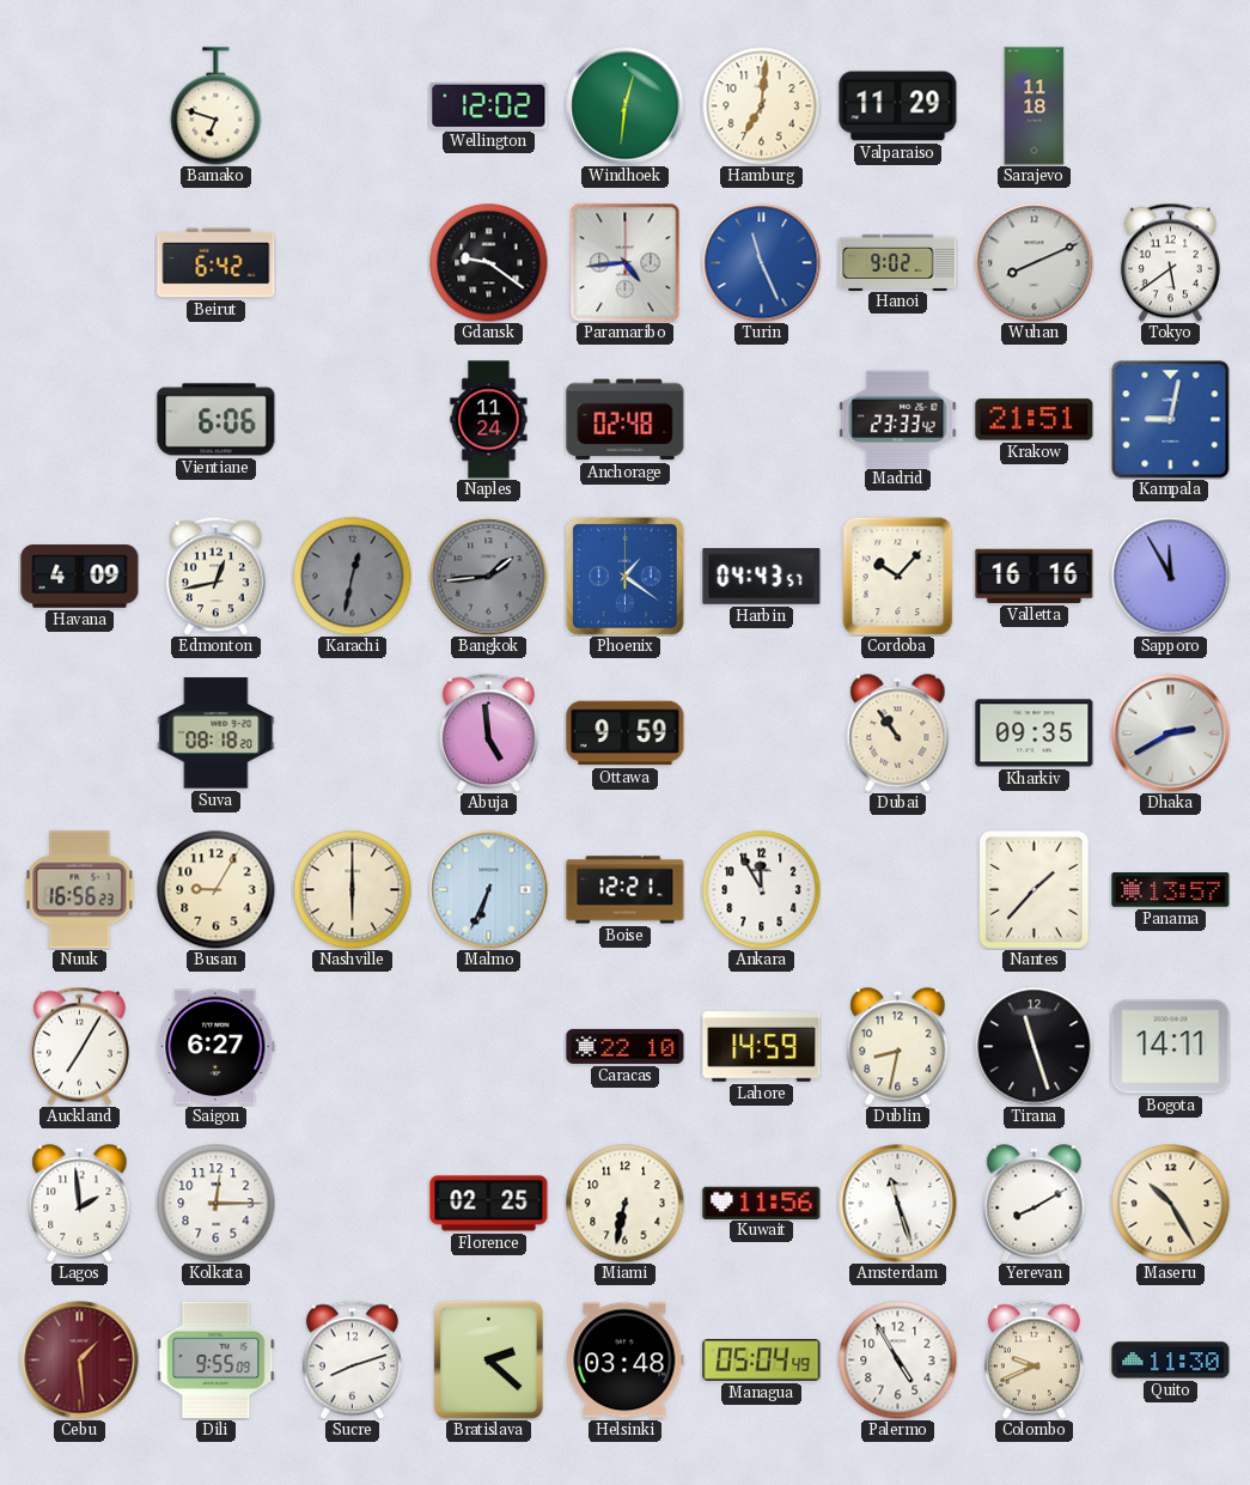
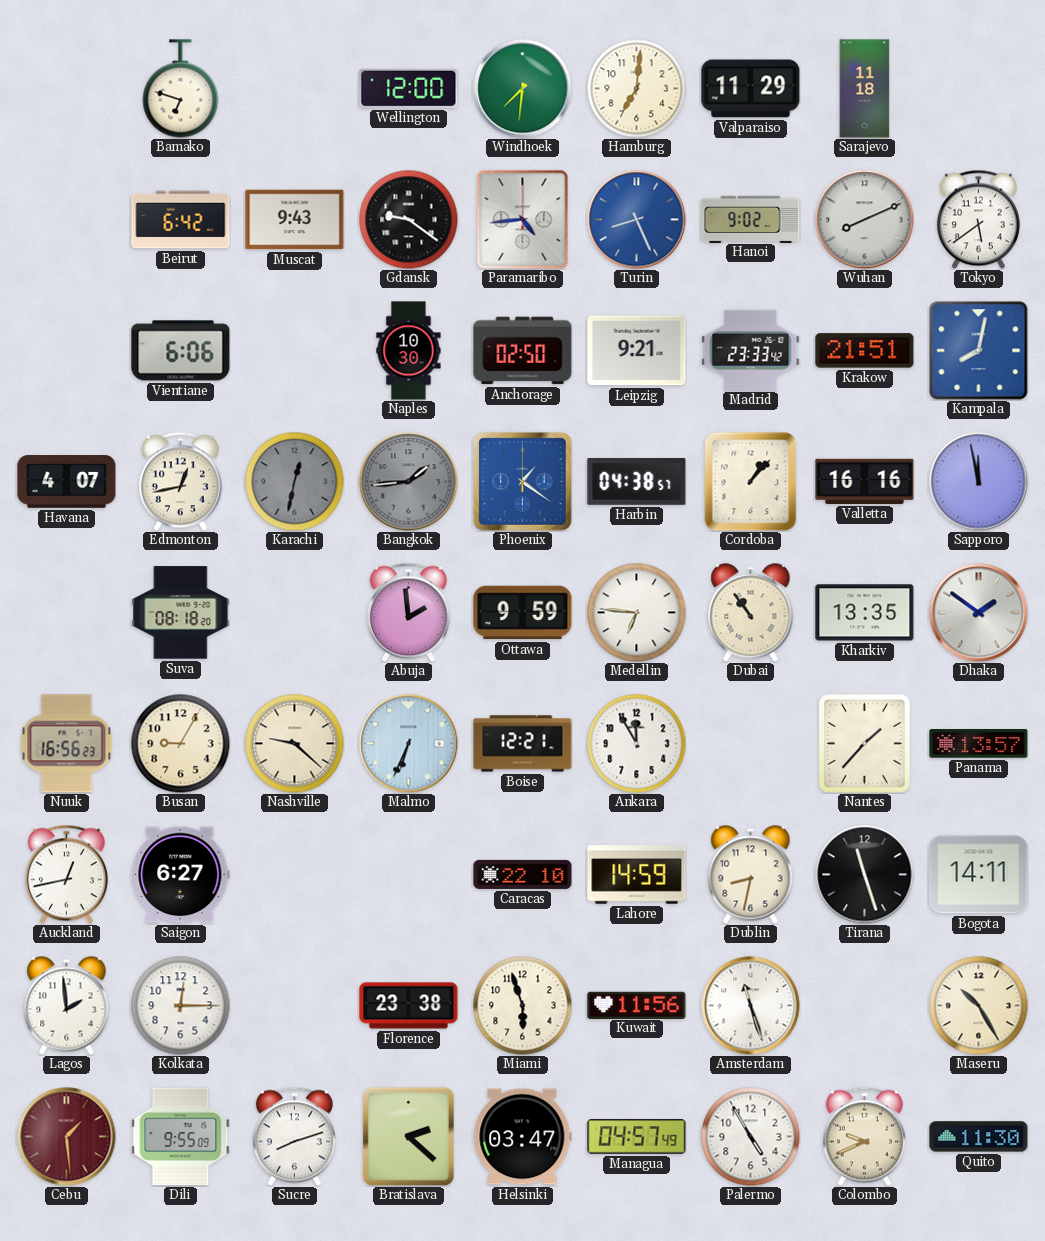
Wellington: 12:02 -> 12:00
Windhoek: 12:31 -> 7:31
Muscat: none -> 9:43
Turin: 11:26 -> 8:26
Naples: 11:24 -> 10:30
Anchorage: 02:48 -> 02:50
Leipzig: none -> 9:21
Kampala: 9:02 -> 8:02
Havana: 4:09 -> 4:07
Harbin: 04:43 -> 04:38
Cordoba: 10:07 -> 1:07
Sapporo: 11:55 -> 11:58
Abuja: 4:59 -> 1:59
Medellin: none -> 6:46
Kharkiv: 09:35 -> 13:35
Dhaka: 2:40 -> 1:51
Nashville: 6:00 -> 9:22
Auckland: 7:05 -> 12:43
Florence: 02:25 -> 23:38
Miami: 6:32 -> 5:57
Yerevan: 8:10 -> none
Helsinki: 03:48 -> 03:47
Managua: 05:04 -> 04:57
